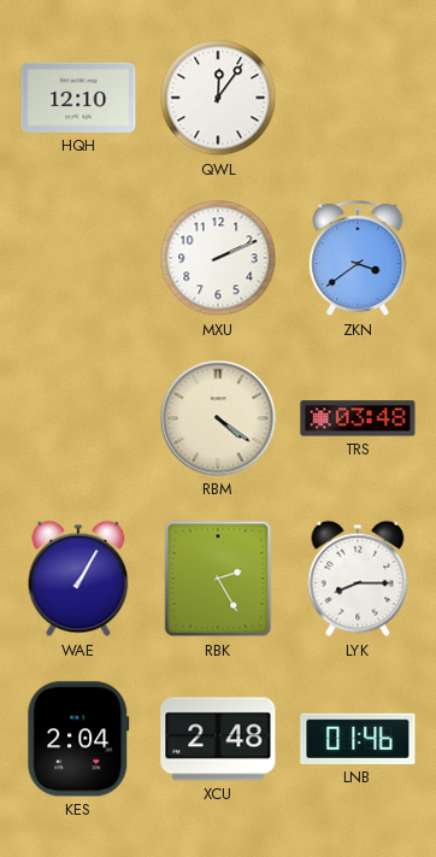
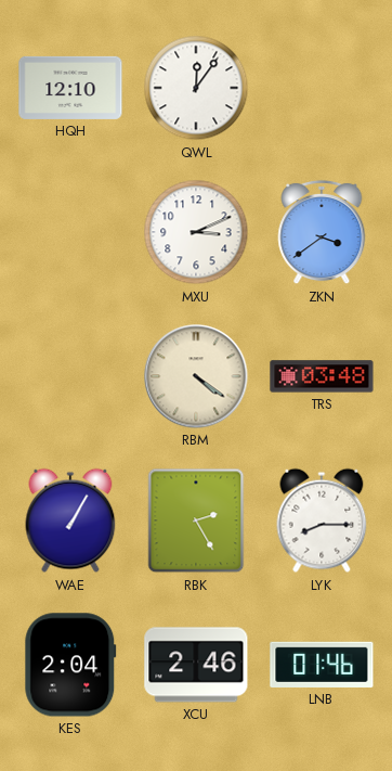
MXU: 2:11 -> 3:11
XCU: 2:48 -> 2:46
